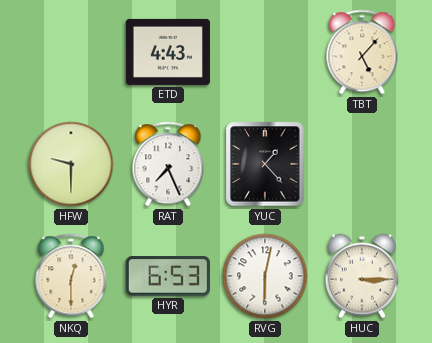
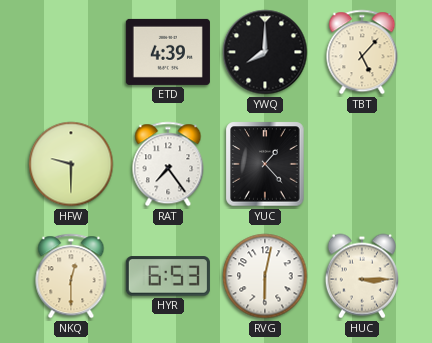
ETD: 4:43 -> 4:39
YWQ: none -> 8:00
RAT: 7:26 -> 7:24
